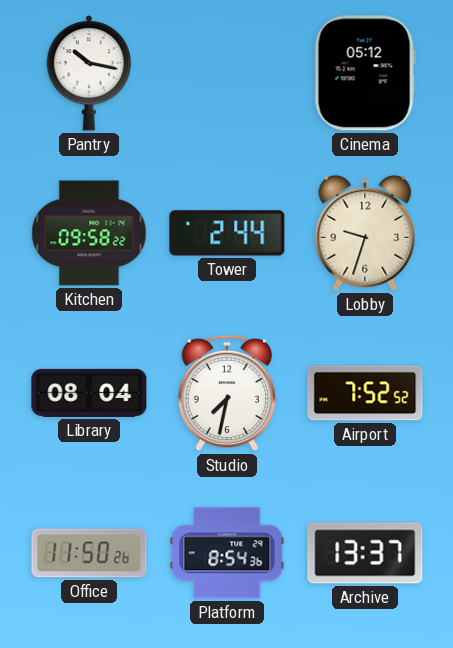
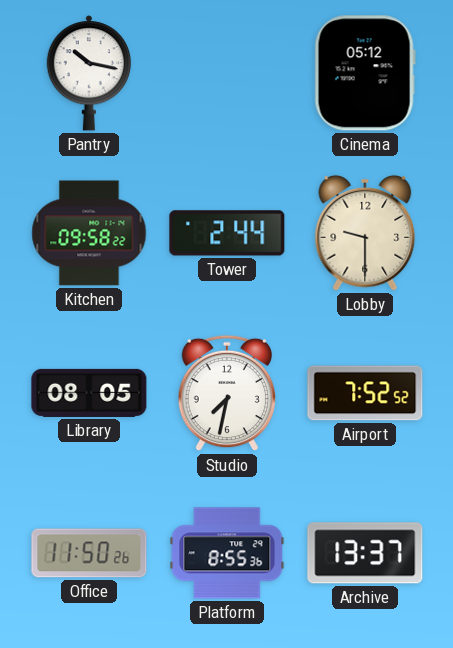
Lobby: 9:33 -> 9:30
Library: 08:04 -> 08:05
Platform: 8:54 -> 8:55
